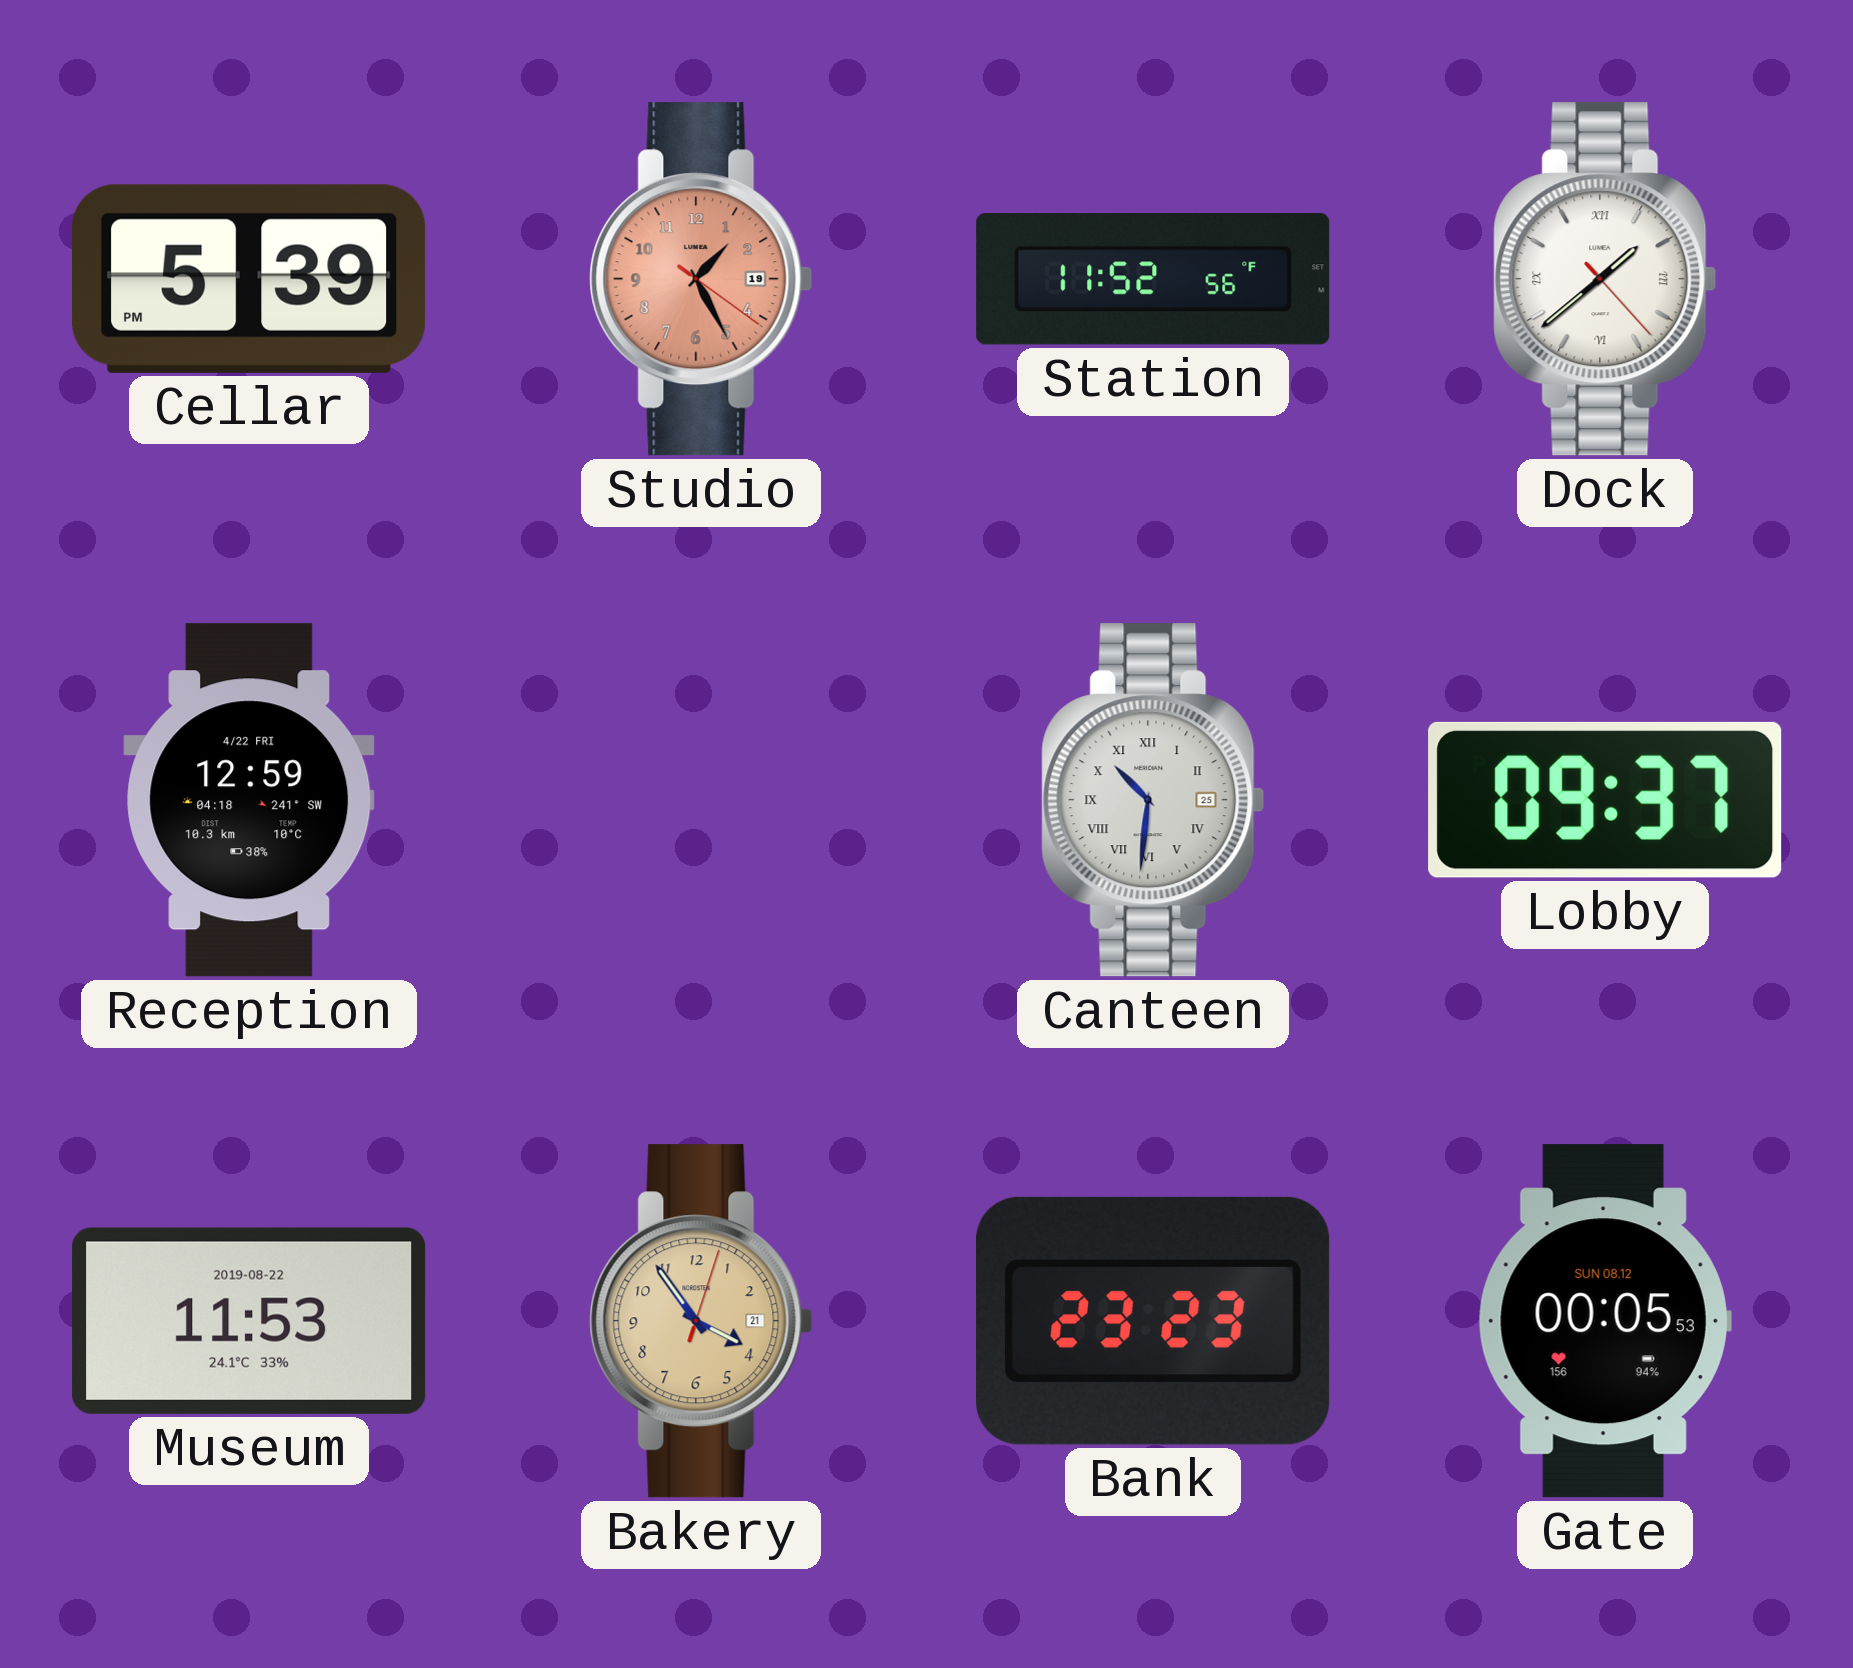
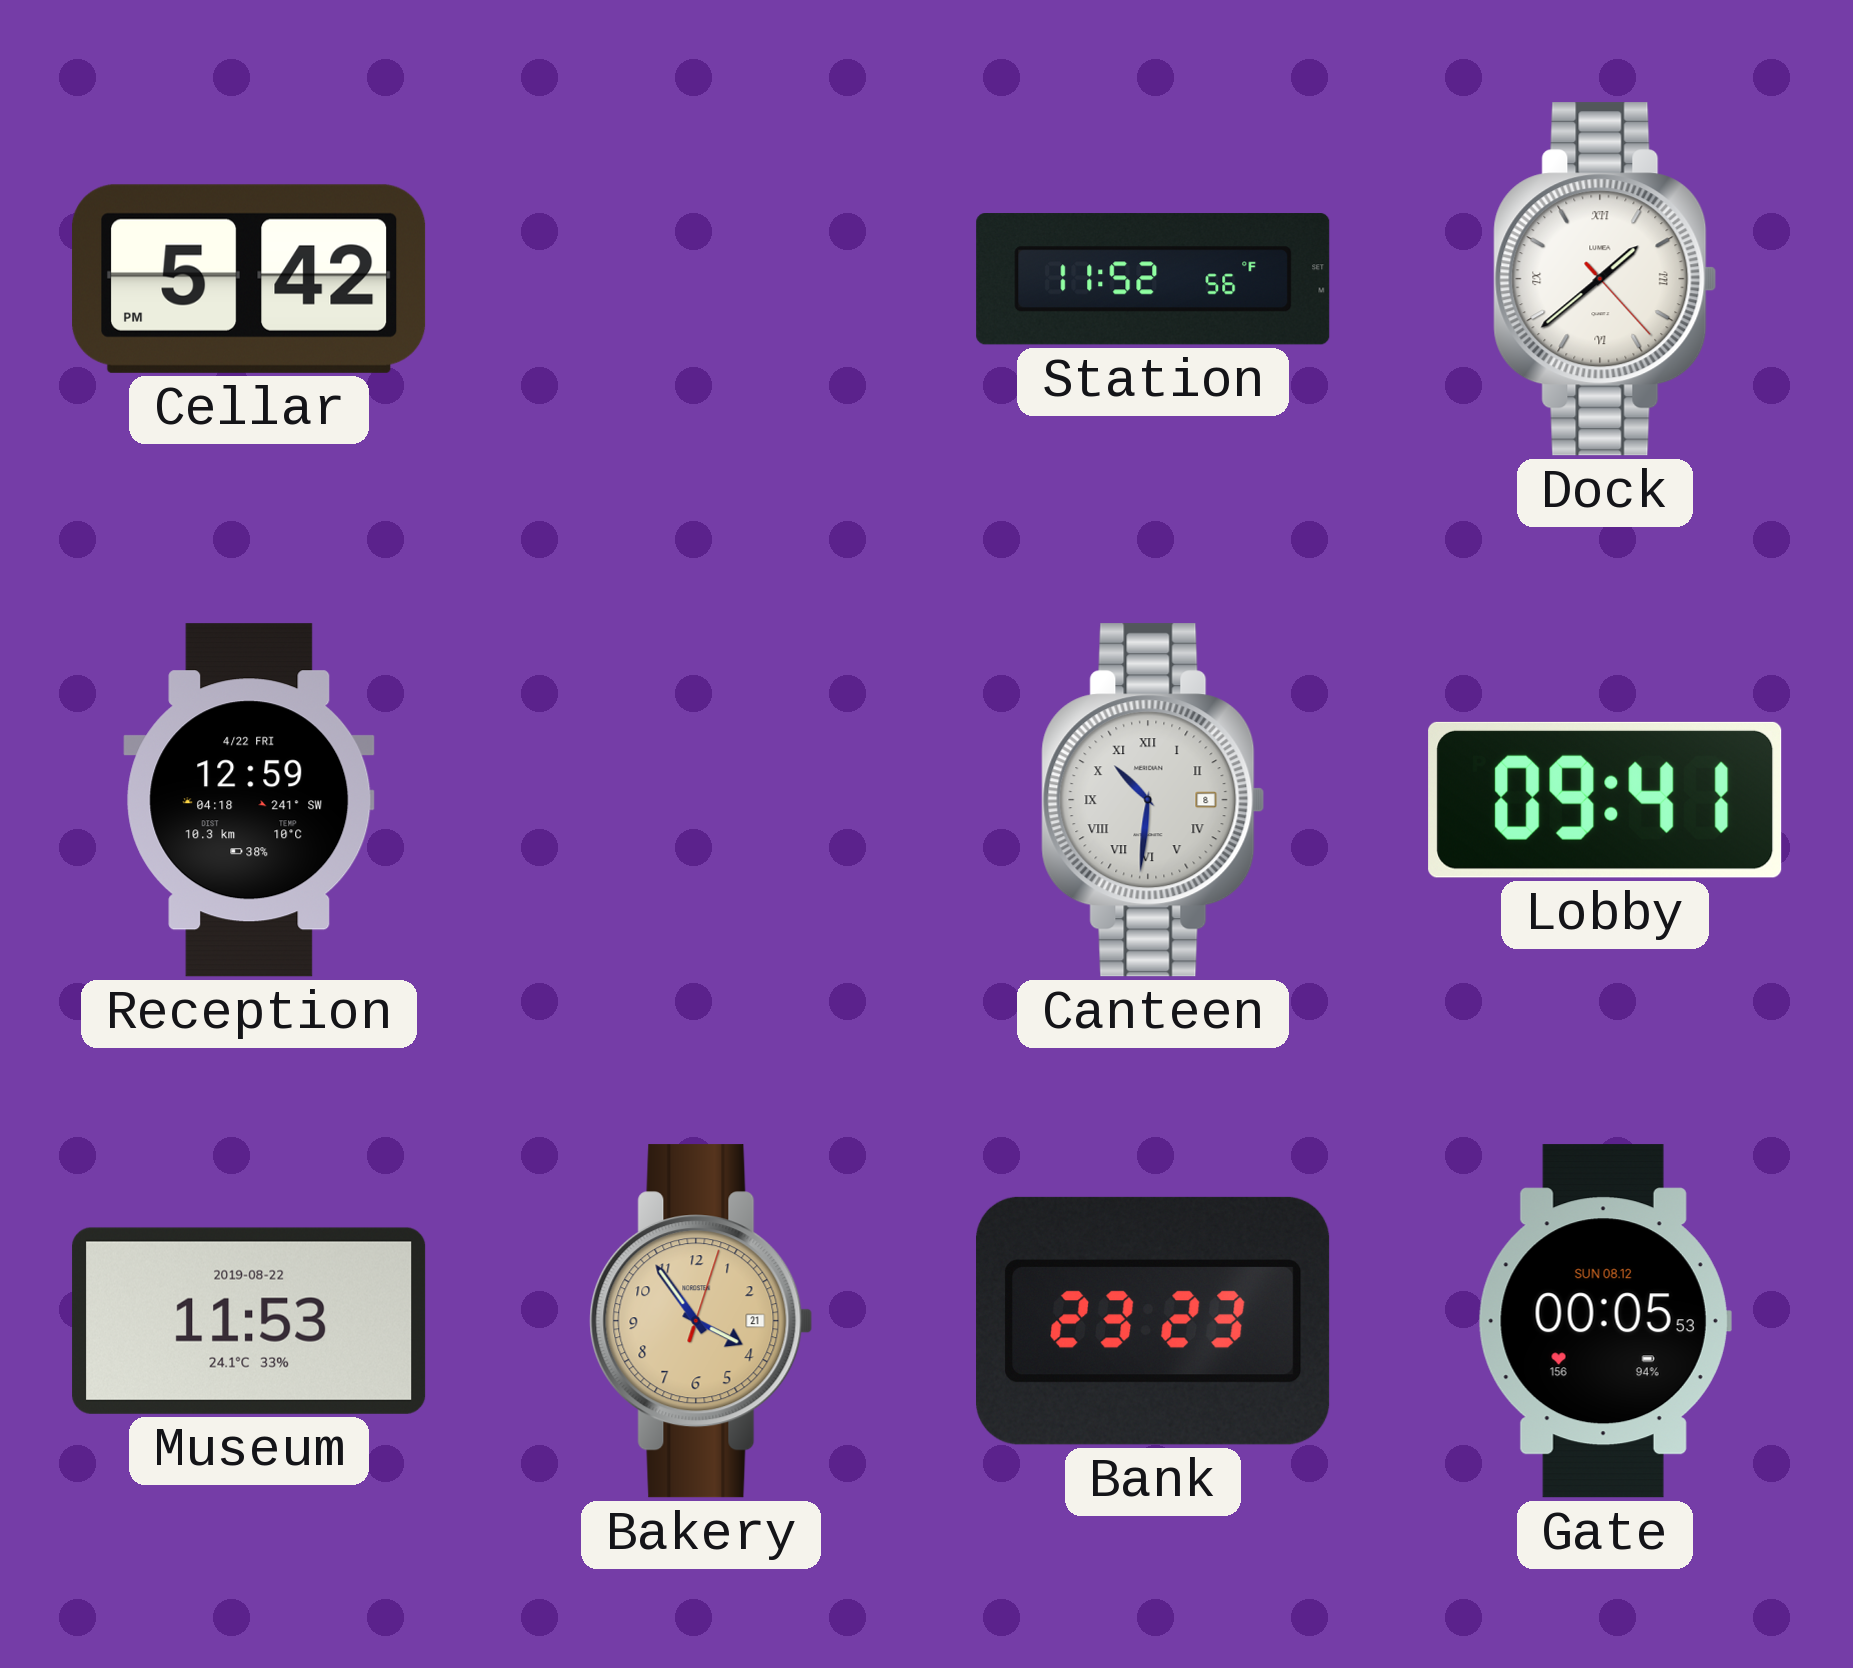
Cellar: 5:39 -> 5:42
Studio: 1:25 -> none
Canteen date: 25 -> 8
Lobby: 09:37 -> 09:41
